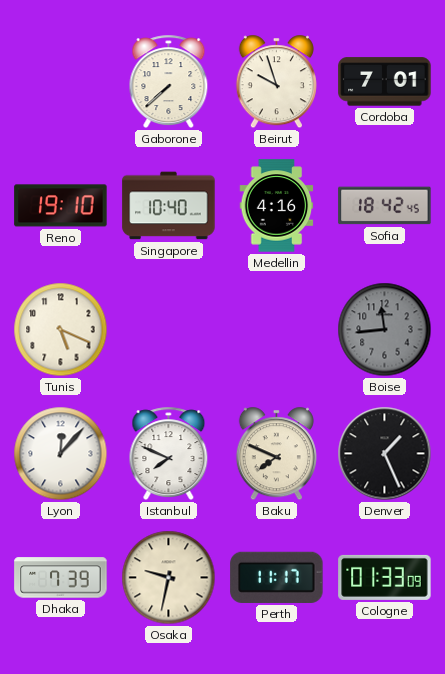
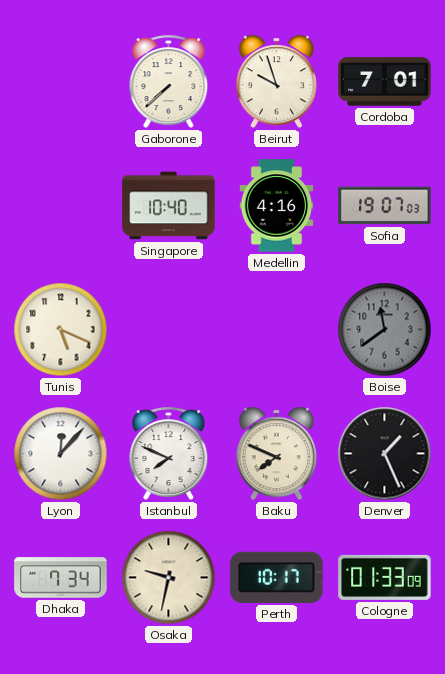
Reno: 19:10 -> none
Sofia: 18:42 -> 19:07
Boise: 11:44 -> 11:39
Dhaka: 7:39 -> 7:34
Perth: 11:17 -> 10:17
